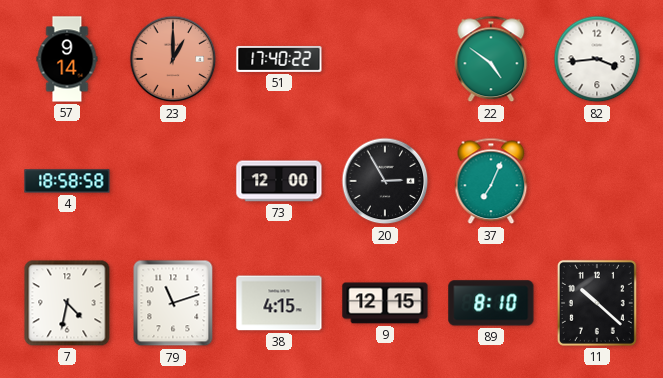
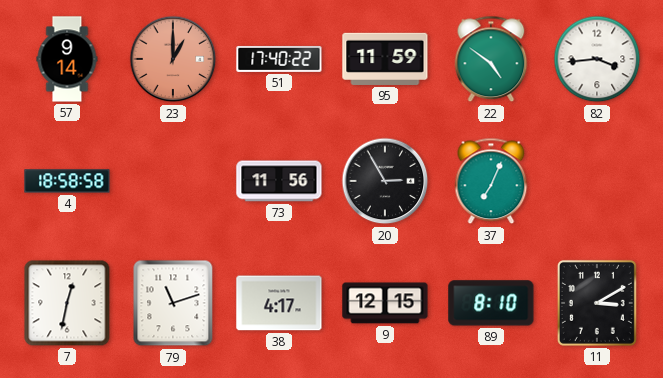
95: none -> 11:59
73: 12:00 -> 11:56
7: 4:32 -> 12:32
38: 4:15 -> 4:17
11: 10:22 -> 3:10
